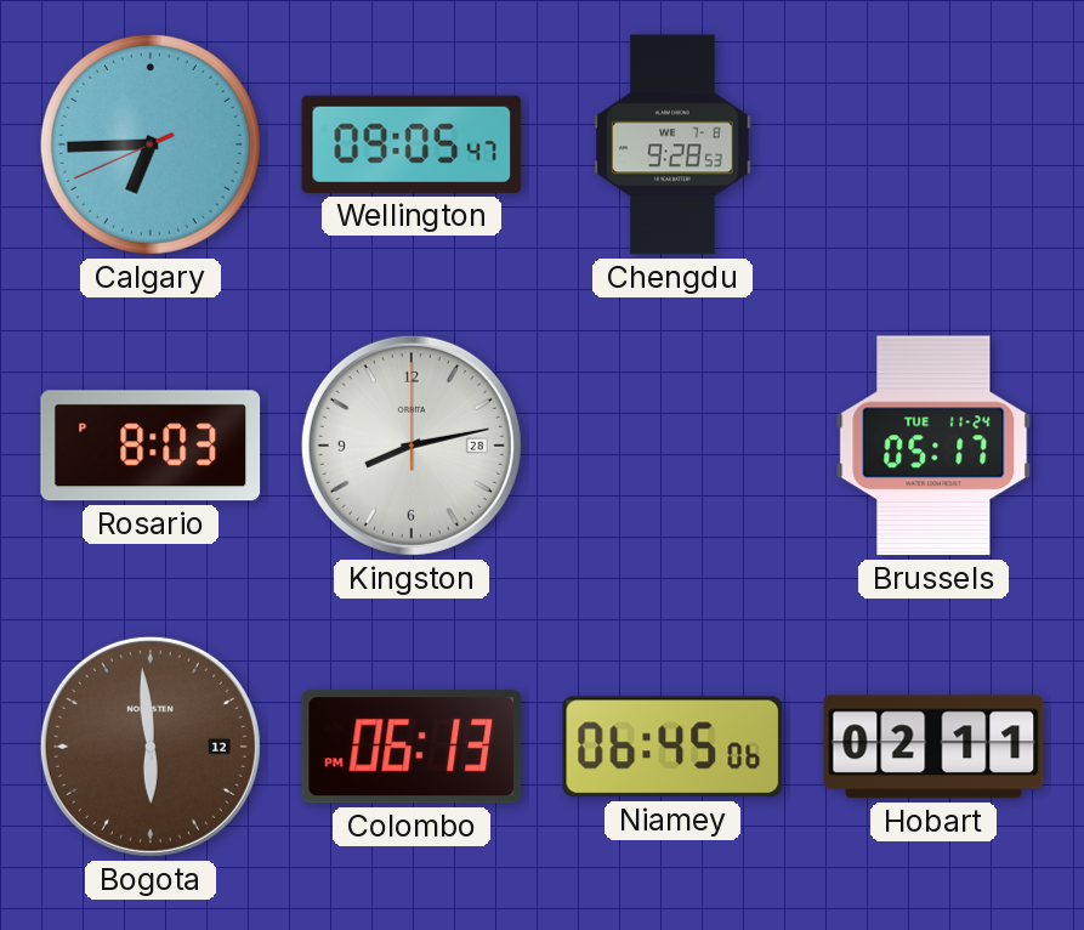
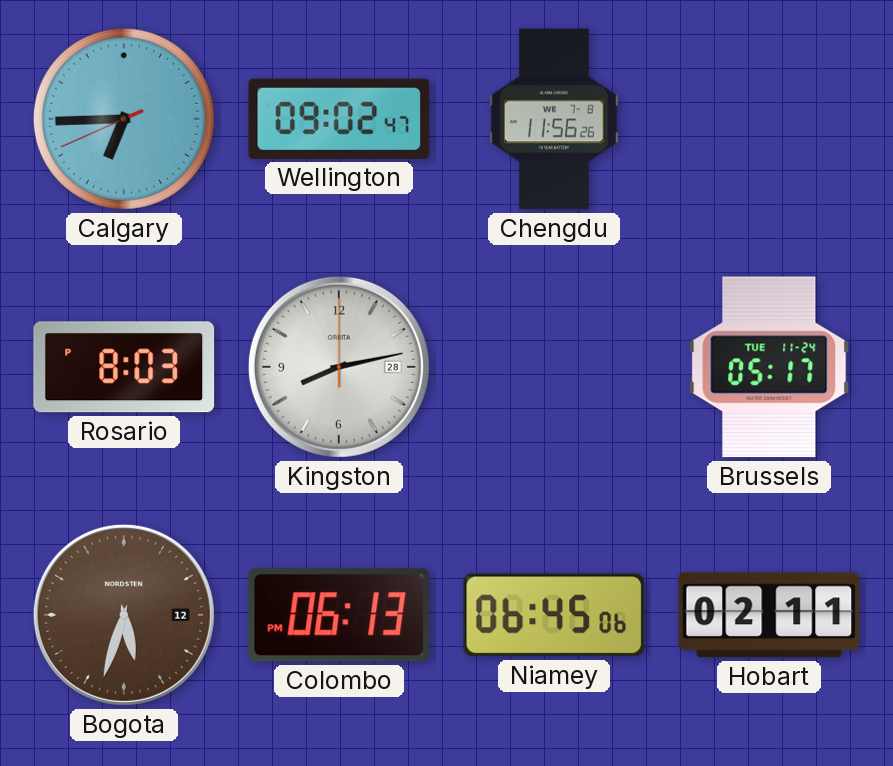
Wellington: 09:05 -> 09:02
Chengdu: 9:28 -> 11:56
Bogota: 5:59 -> 5:33
